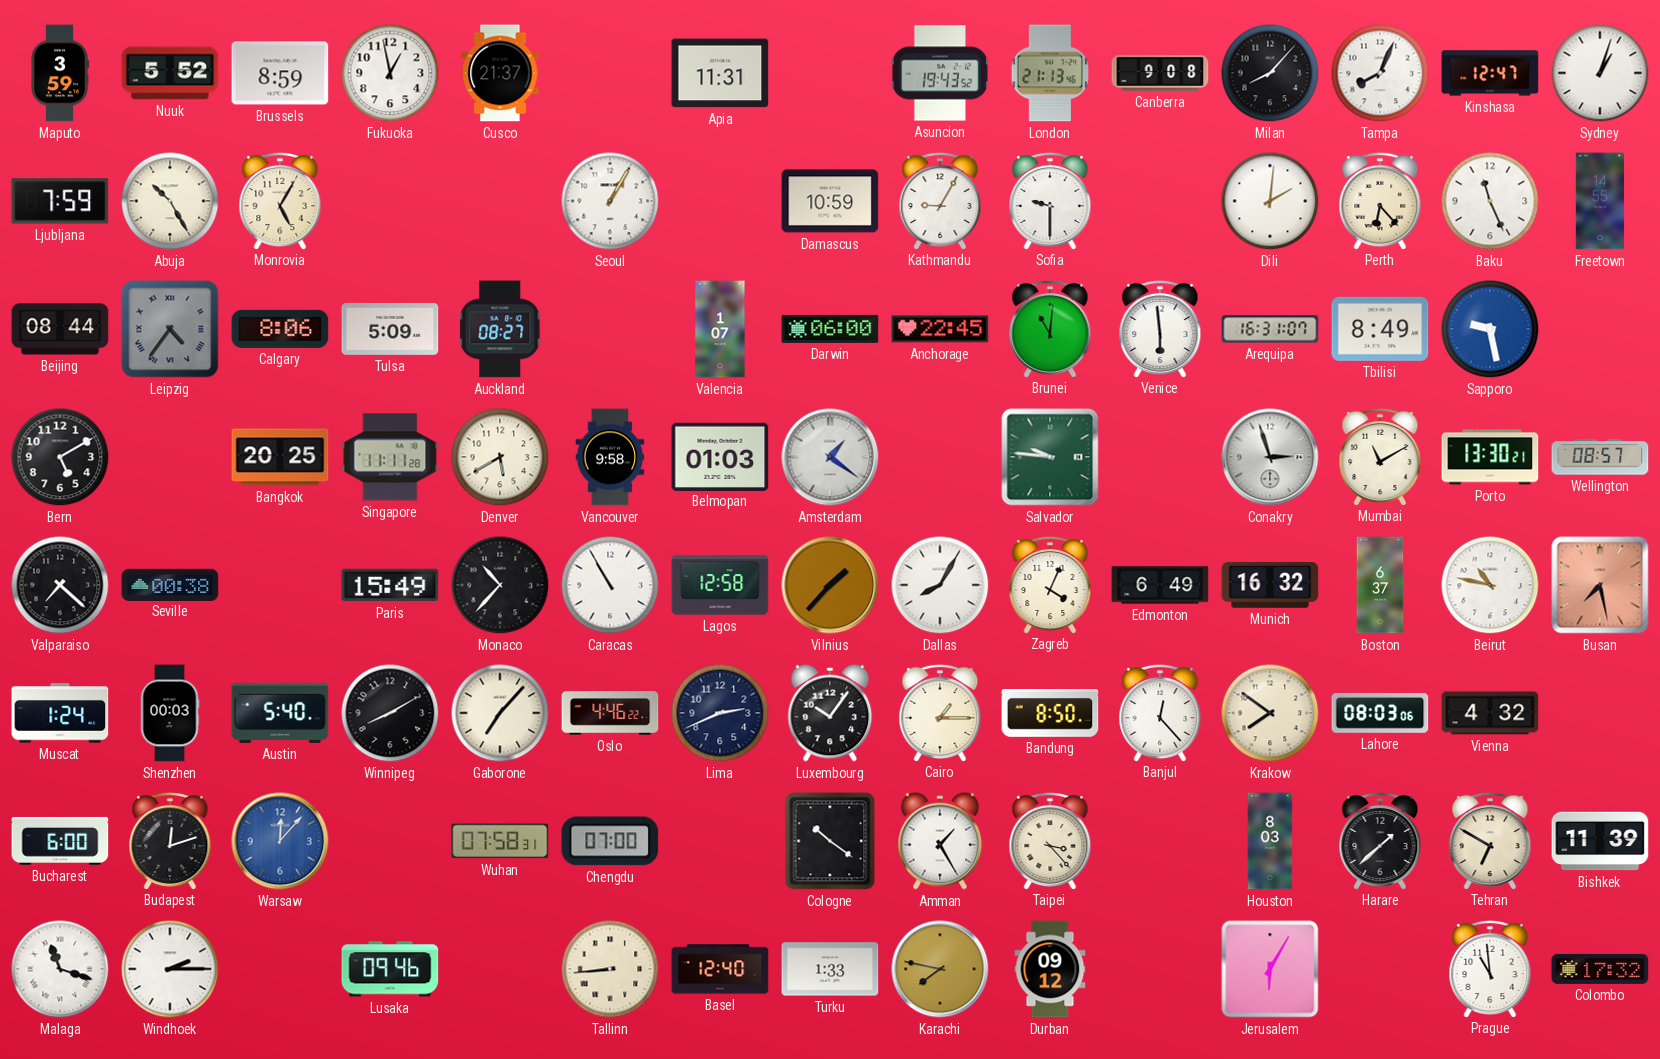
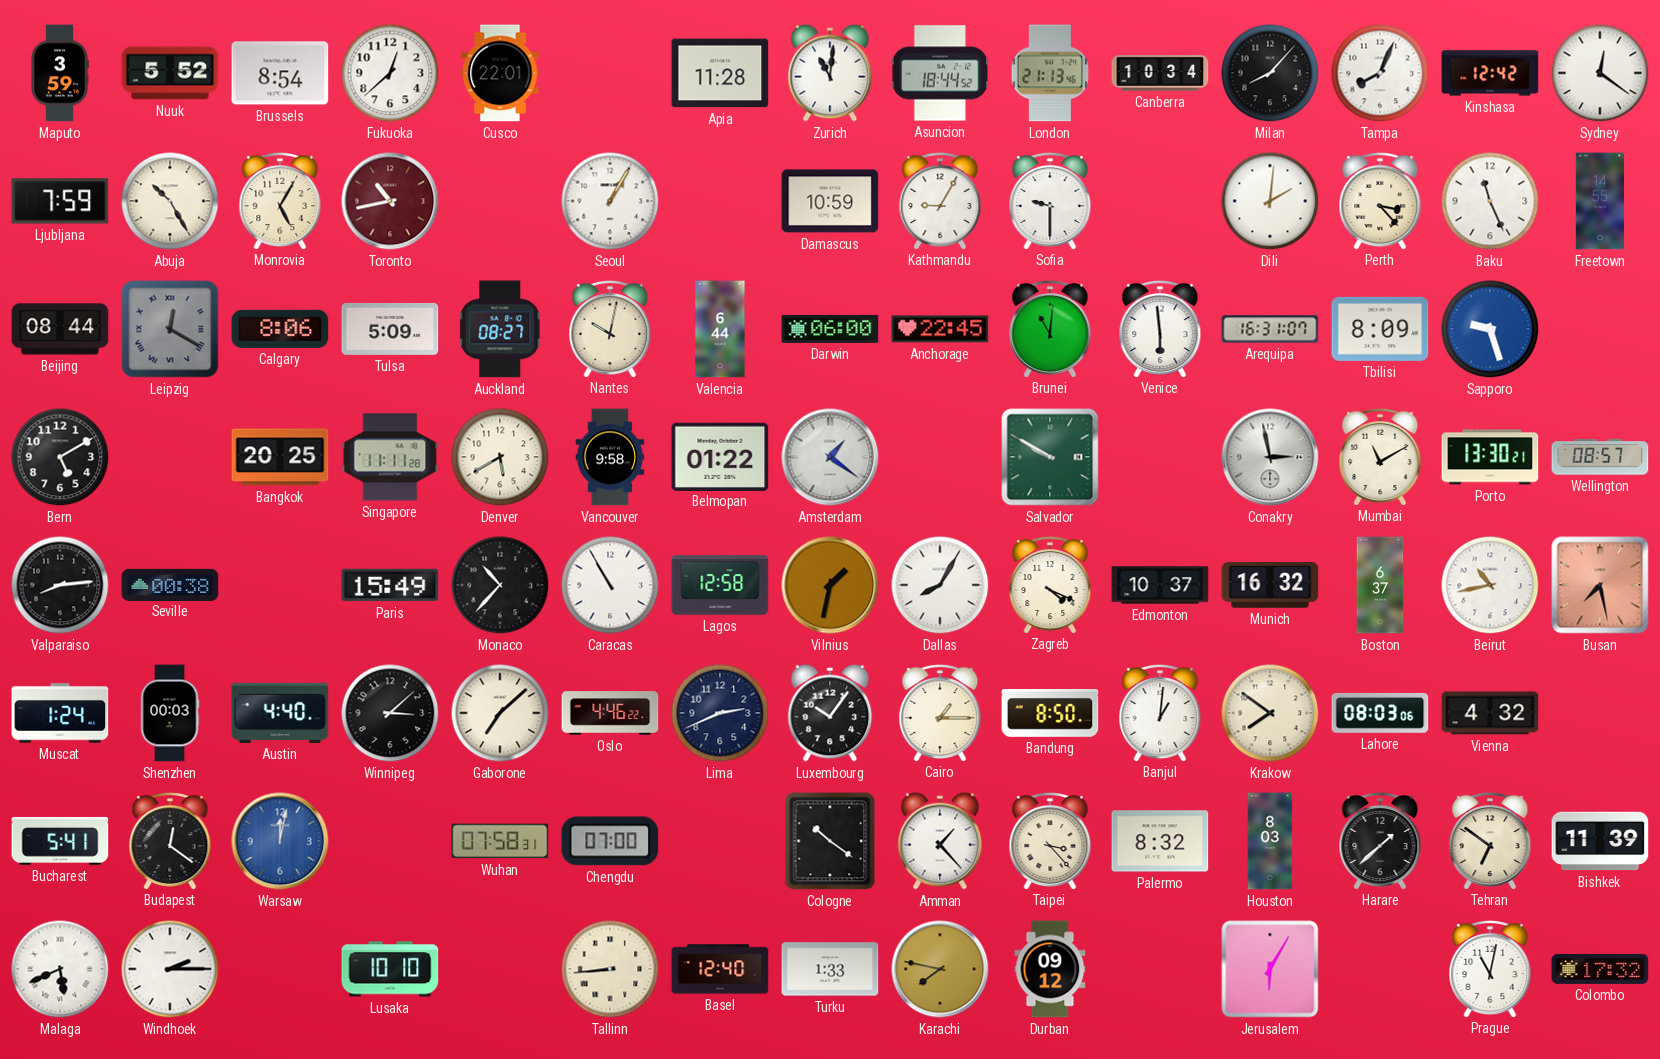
Brussels: 8:59 -> 8:54
Fukuoka: 12:58 -> 12:38
Cusco: 21:37 -> 22:01
Apia: 11:31 -> 11:28
Zurich: none -> 11:01
Asuncion: 19:43 -> 18:44
Canberra: 9:08 -> 10:34
Kinshasa: 12:47 -> 12:42
Sydney: 1:03 -> 12:21
Toronto: none -> 10:43
Perth: 6:23 -> 3:23
Leipzig: 4:36 -> 12:20
Nantes: none -> 10:02
Valencia: 1:07 -> 6:44
Tbilisi: 8:49 -> 8:09
Sapporo: 9:28 -> 9:27
Belmopan: 01:03 -> 01:22
Salvador: 9:46 -> 9:50
Conakry: 2:57 -> 2:58
Valparaiso: 7:22 -> 8:14
Vilnius: 1:37 -> 1:32
Zagreb: 4:04 -> 4:19
Edmonton: 6:49 -> 10:37
Beirut: 10:47 -> 10:43
Austin: 5:40 -> 4:40
Winnipeg: 8:10 -> 3:08
Gaborone: 7:07 -> 7:08
Banjul: 12:23 -> 1:01
Bucharest: 6:00 -> 5:41
Budapest: 12:12 -> 12:21
Warsaw: 12:07 -> 12:02
Amman: 1:25 -> 1:23
Palermo: none -> 8:32
Tehran: 6:50 -> 6:51
Malaga: 11:18 -> 5:41
Lusaka: 09:46 -> 10:10
Prague: 10:59 -> 11:02
